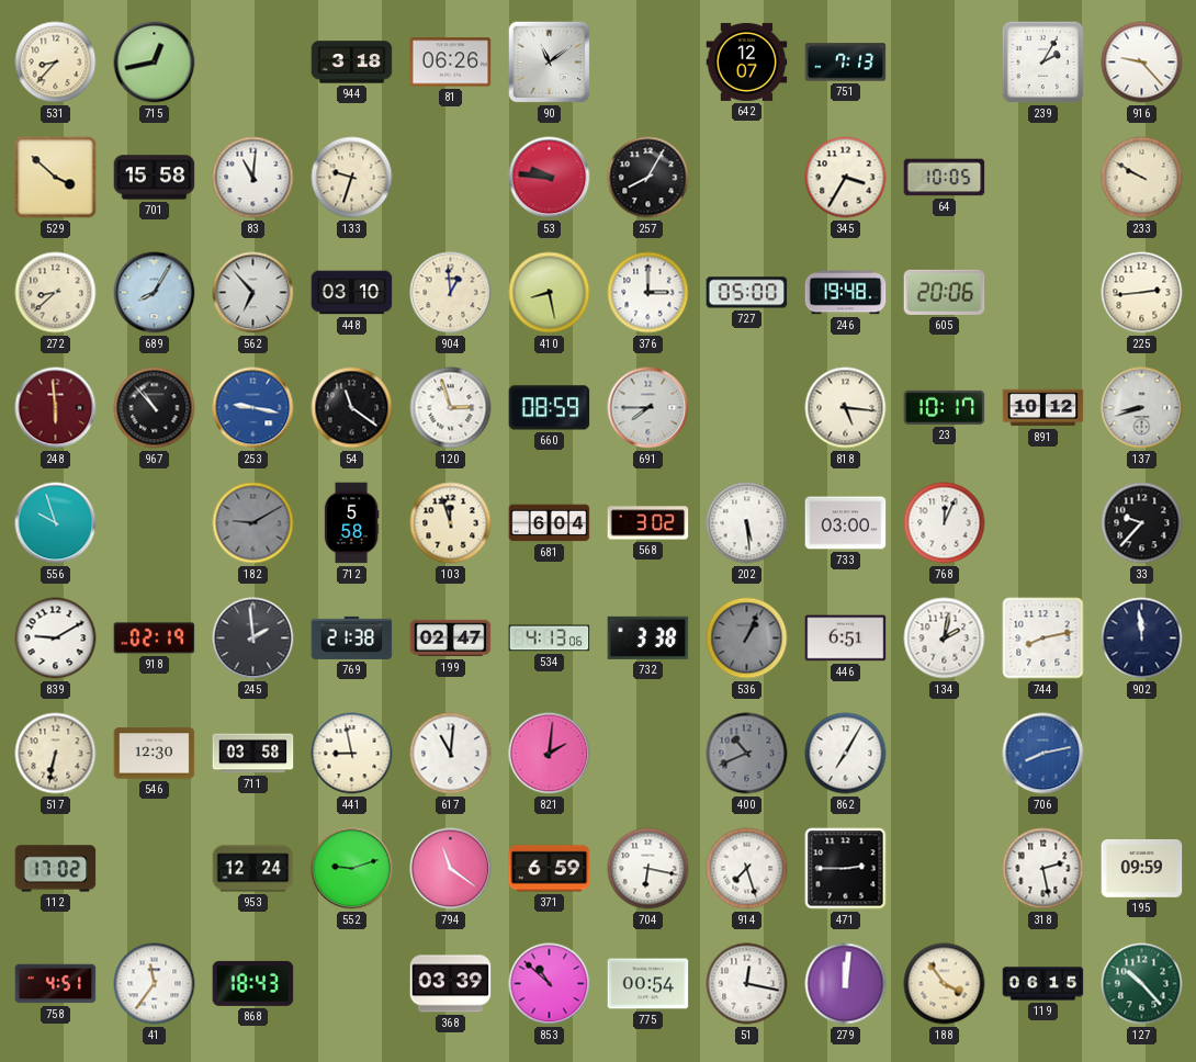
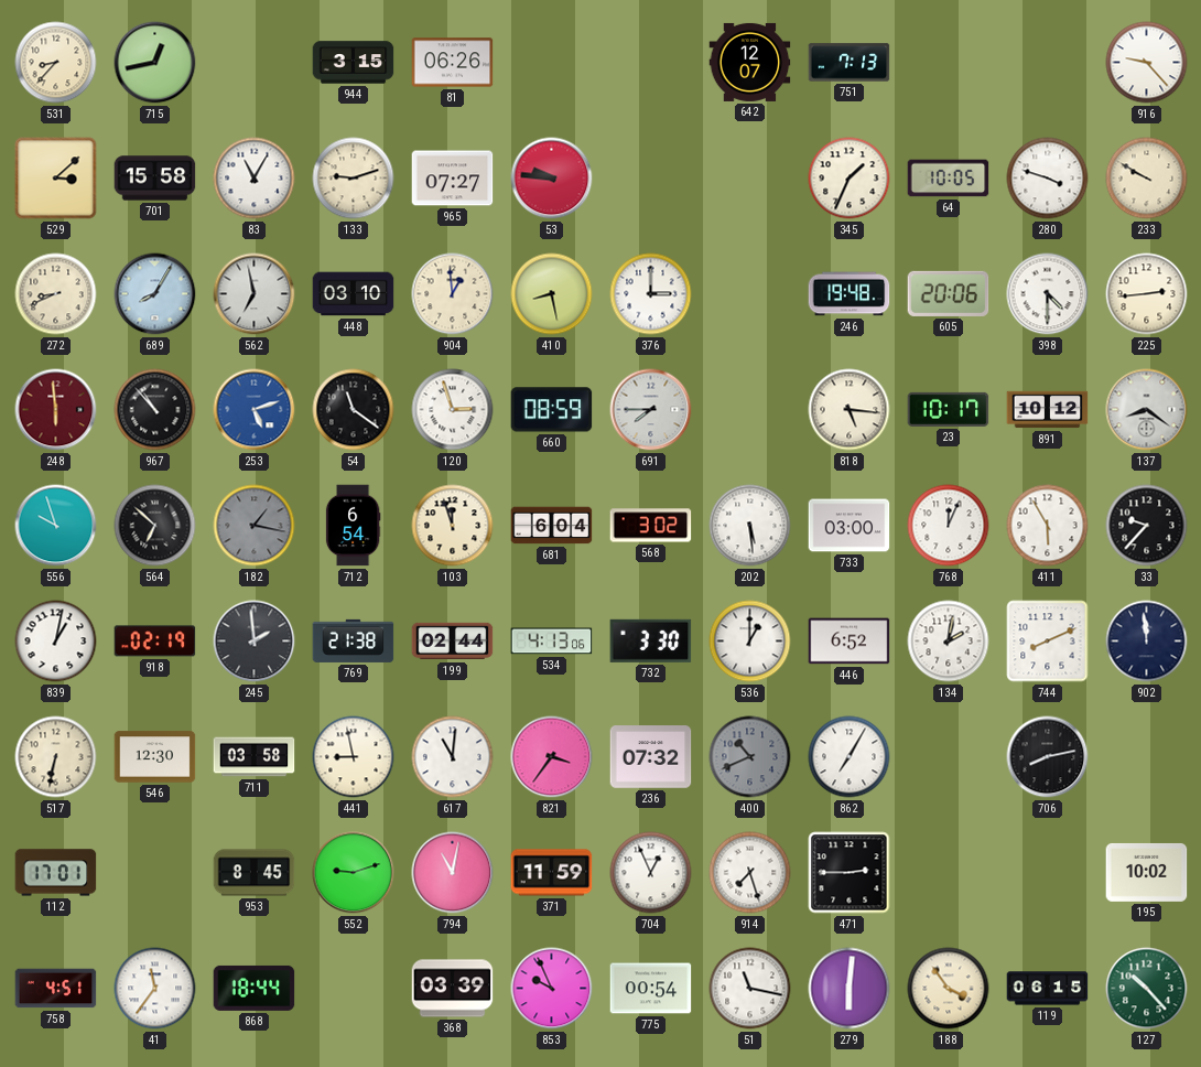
944: 3:18 -> 3:15
90: 11:09 -> none
239: 2:05 -> none
529: 3:52 -> 3:08
83: 11:01 -> 11:05
133: 9:33 -> 9:12
965: none -> 07:27
257: 8:05 -> none
345: 3:35 -> 1:34
280: none -> 3:48
272: 8:38 -> 8:41
562: 6:53 -> 6:58
727: 05:00 -> none
398: none -> 4:30
253: 9:17 -> 5:12
137: 8:42 -> 8:21
564: none -> 6:52
182: 9:10 -> 1:17
712: 5:58 -> 6:54
411: none -> 5:55
839: 9:10 -> 1:02
199: 02:47 -> 02:44
732: 3:38 -> 3:30
536: 1:04 -> 1:00
536 dial: grey -> white
446: 6:51 -> 6:52
744: 8:13 -> 8:11
821: 2:01 -> 3:36
236: none -> 07:32
706 dial: blue -> black
112: 17:02 -> 17:01
953: 12:24 -> 8:45
794: 11:21 -> 11:02
371: 6:59 -> 11:59
704: 6:17 -> 12:56
318: 2:28 -> none
195: 09:59 -> 10:02
868: 18:43 -> 18:44
853: 10:52 -> 9:56
51: 12:17 -> 11:17
279: 12:01 -> 6:01
